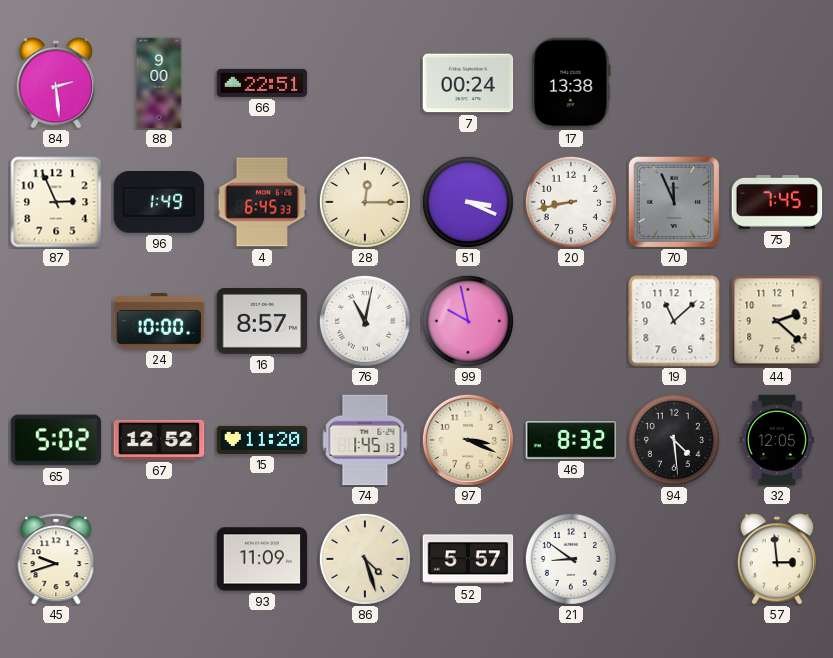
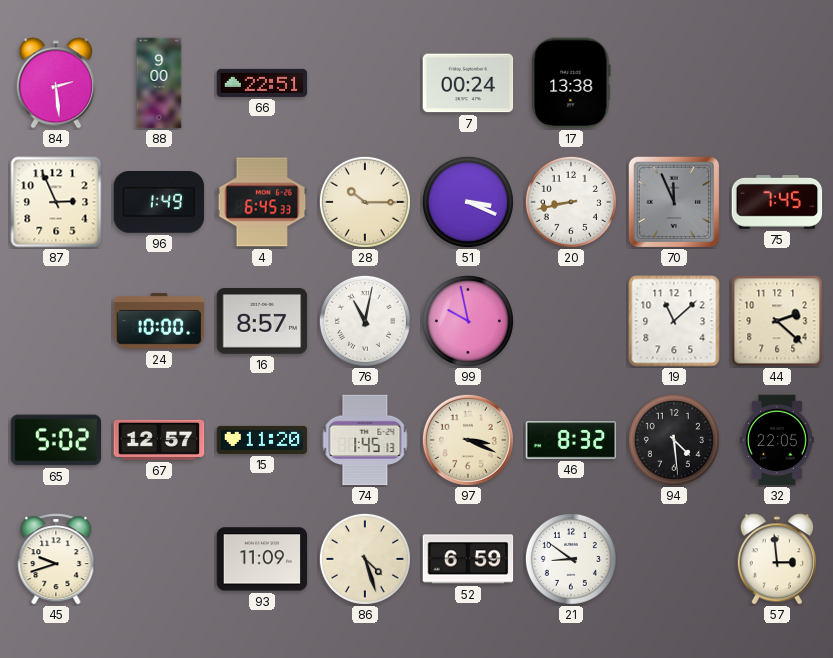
28: 12:15 -> 10:15
67: 12:52 -> 12:57
32: 12:05 -> 22:05
52: 5:57 -> 6:59
